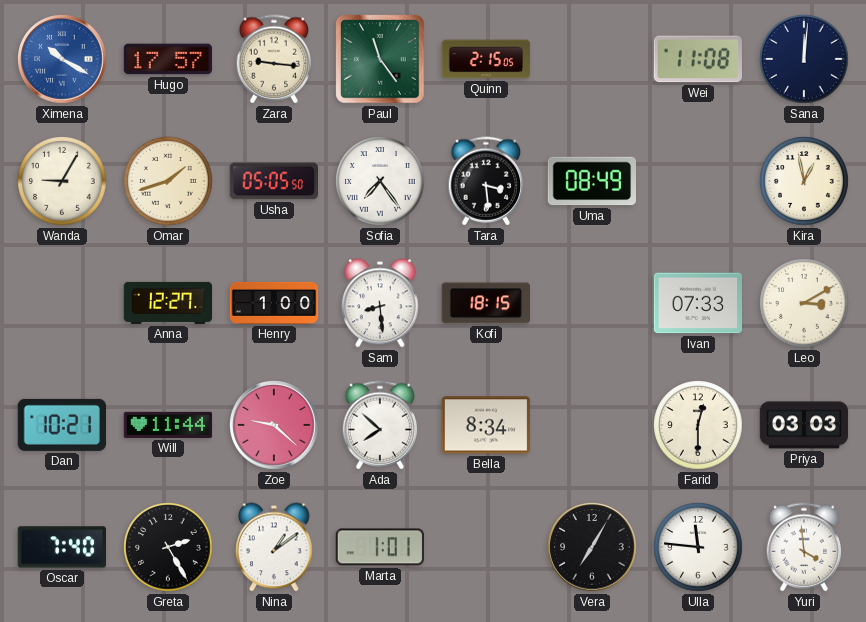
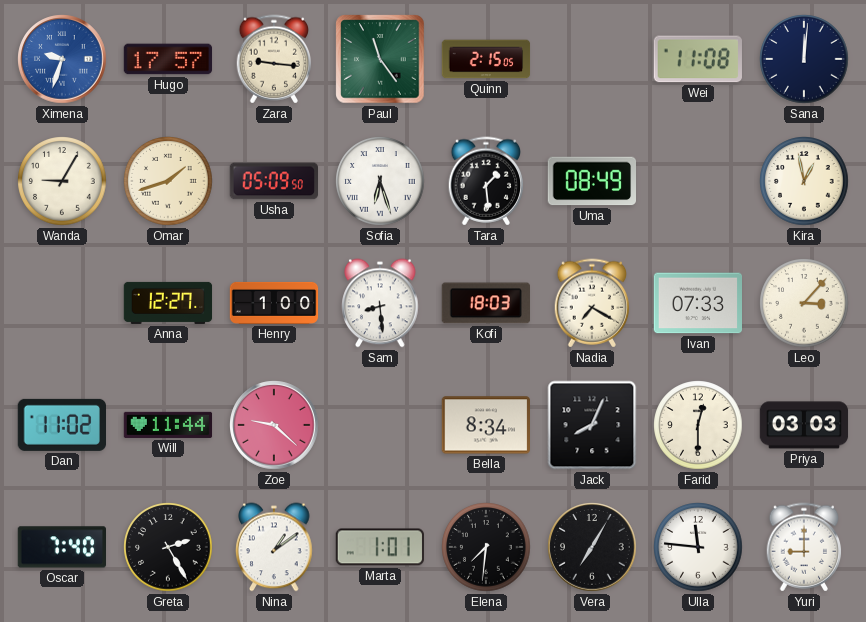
Ximena: 10:20 -> 9:33
Usha: 05:05 -> 05:09
Sofia: 7:24 -> 6:27
Tara: 3:29 -> 1:29
Kofi: 18:15 -> 18:03
Nadia: none -> 7:20
Leo: 3:10 -> 3:07
Dan: 10:21 -> 11:02
Ada: 7:52 -> none
Jack: none -> 8:04
Elena: none -> 7:31
Yuri: 3:59 -> 9:00
